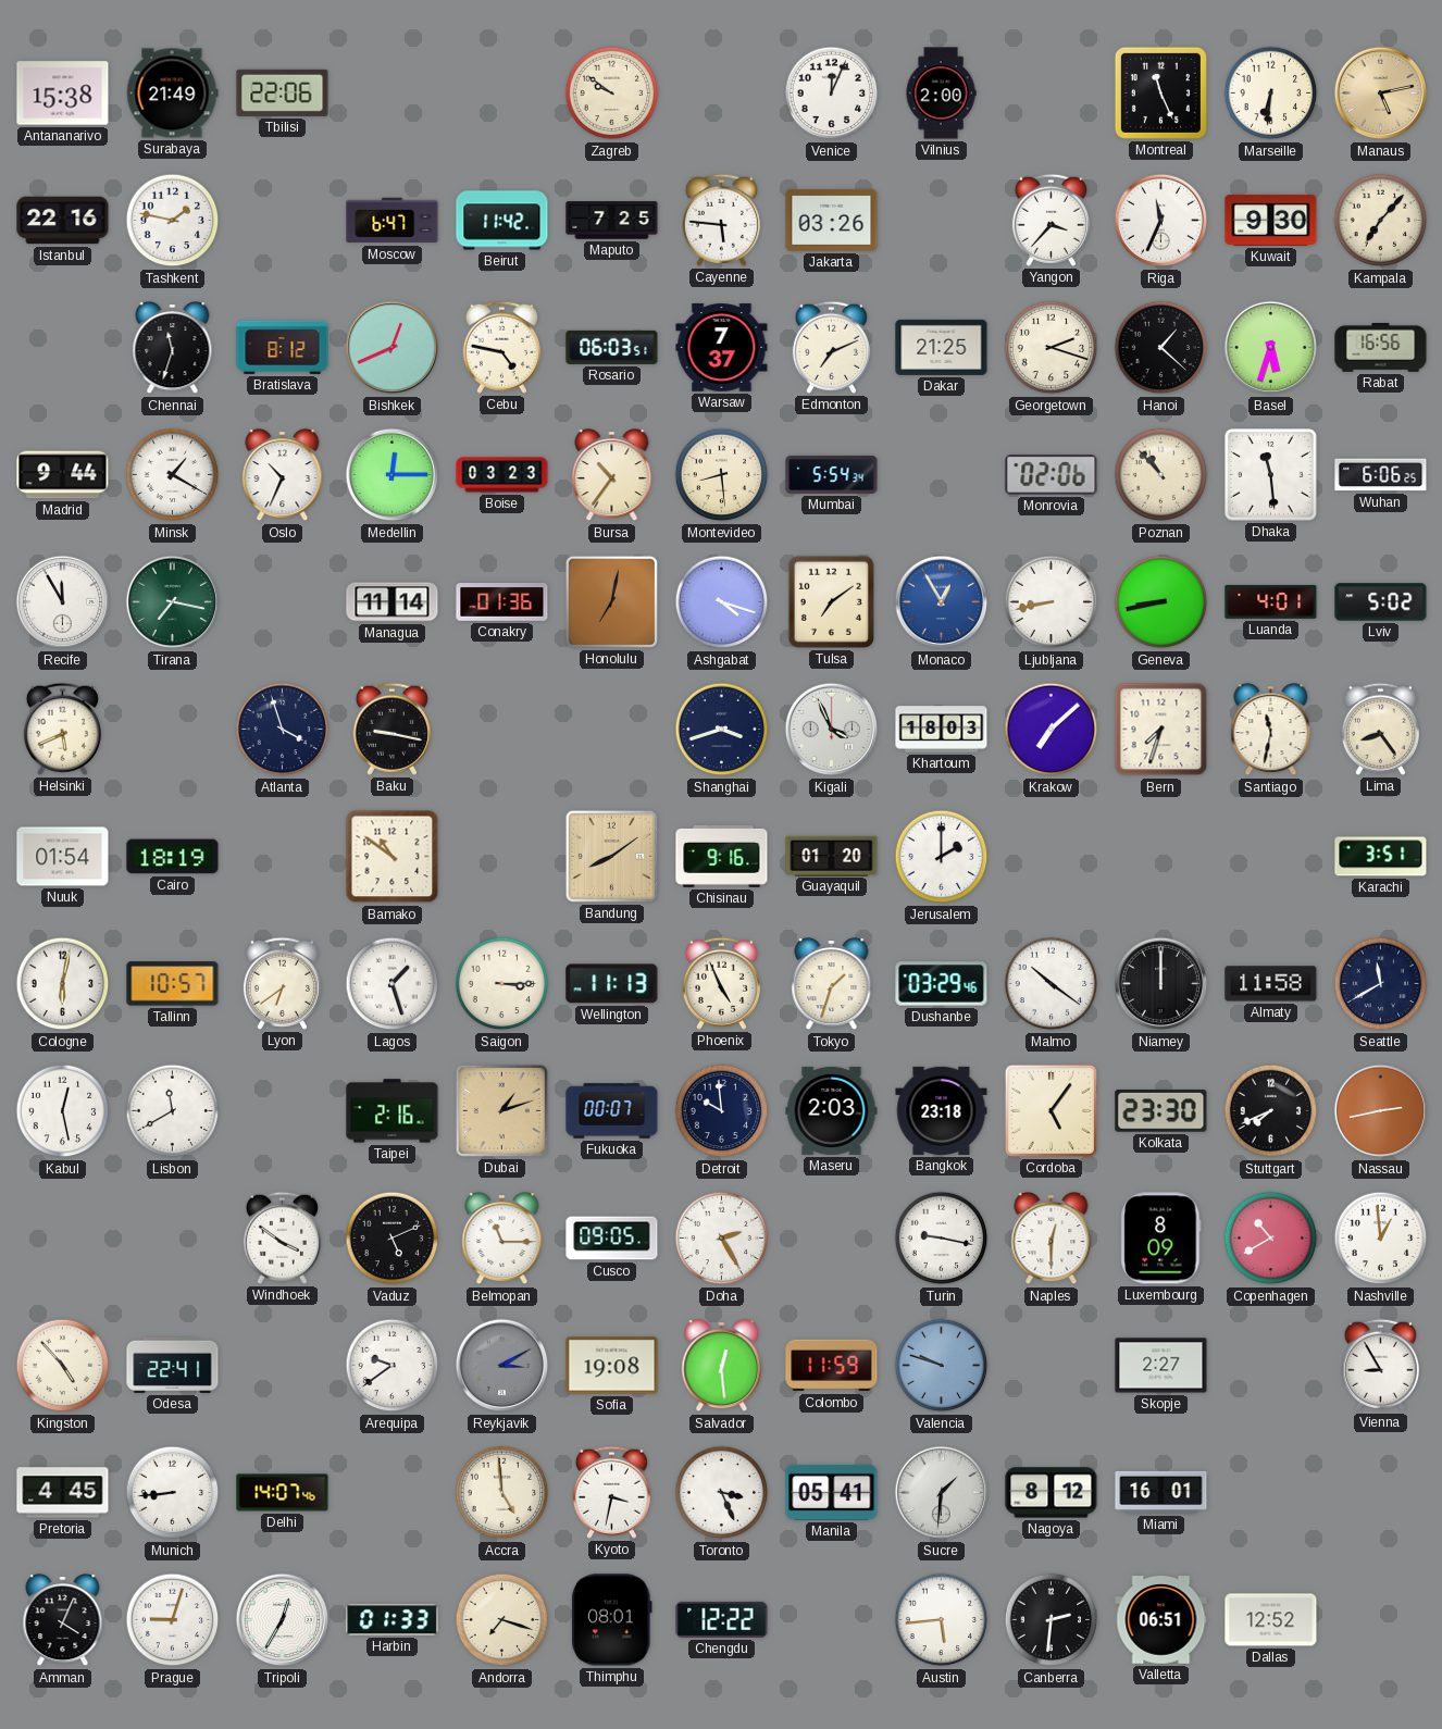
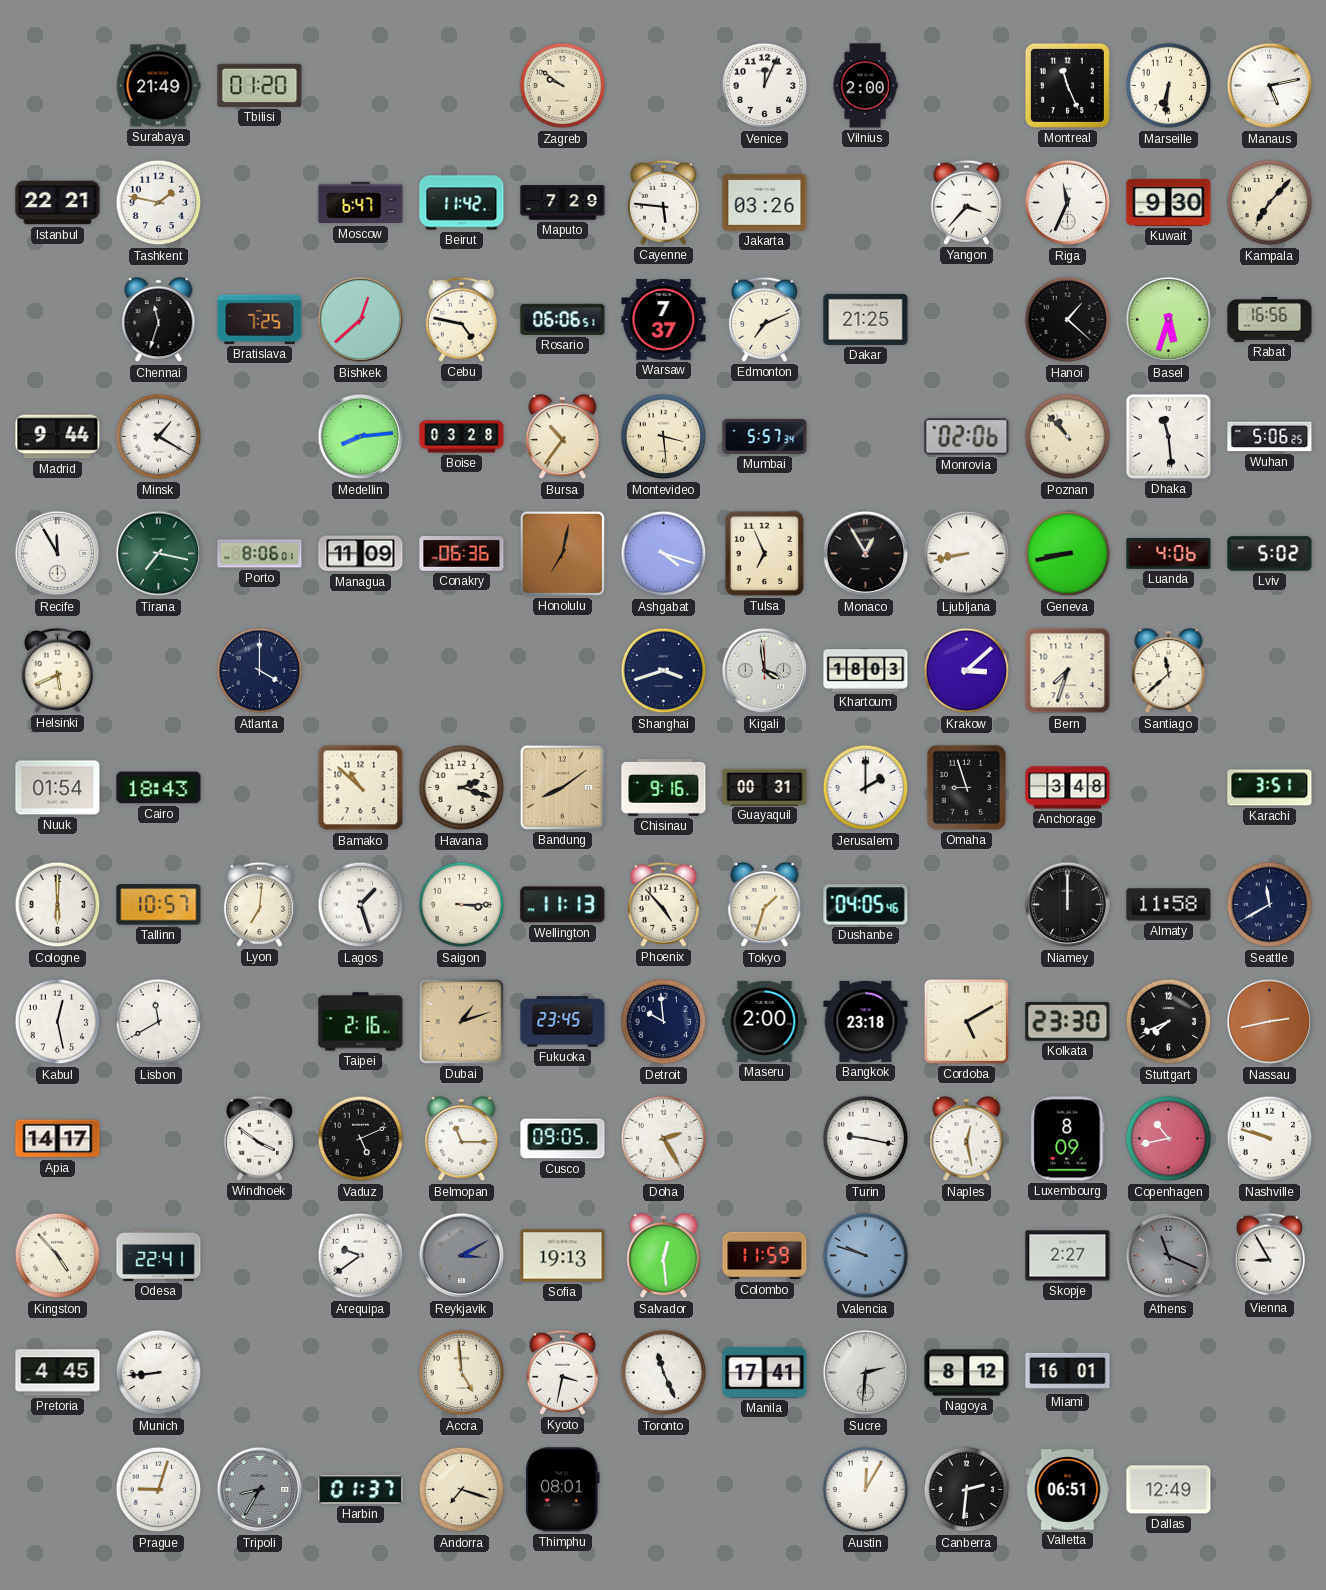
Antananarivo: 15:38 -> none
Tbilisi: 22:06 -> 01:20
Manaus dial: champagne -> white
Istanbul: 22:16 -> 22:21
Maputo: 7:25 -> 7:29
Bratislava: 8:12 -> 7:25
Bishkek: 12:41 -> 12:38
Rosario: 06:03 -> 06:06
Georgetown: 2:18 -> none
Oslo: 10:34 -> none
Medellin: 12:15 -> 8:14
Boise: 03:23 -> 03:28
Montevideo: 8:29 -> 3:29
Mumbai: 5:54 -> 5:57
Wuhan: 6:06 -> 5:06
Porto: none -> 8:06
Managua: 11:14 -> 11:09
Conakry: 01:36 -> 06:36
Tulsa: 7:09 -> 6:56
Monaco dial: blue -> black
Luanda: 4:01 -> 4:06
Atlanta: 3:57 -> 4:00
Baku: 9:17 -> none
Kigali: 3:56 -> 3:59
Krakow: 7:08 -> 3:08
Santiago: 11:32 -> 11:38
Lima: 8:24 -> none
Cairo: 18:19 -> 18:43
Bamako: 10:51 -> 10:52
Havana: none -> 2:18
Guayaquil: 01:20 -> 00:31
Omaha: none -> 8:57
Anchorage: none -> 3:48
Cologne: 6:02 -> 6:00
Lyon: 6:39 -> 7:01
Phoenix: 4:56 -> 4:53
Dushanbe: 03:29 -> 04:05
Malmo: 10:21 -> none
Fukuoka: 00:07 -> 23:45
Maseru: 2:03 -> 2:00
Cordoba: 5:06 -> 5:10
Apia: none -> 14:17
Naples: 12:30 -> 12:28
Copenhagen: 10:40 -> 10:43
Nashville: 12:59 -> 9:48
Sofia: 19:08 -> 19:13
Athens: none -> 11:19
Delhi: 14:07 -> none
Toronto: 3:26 -> 11:26
Manila: 05:41 -> 17:41
Sucre: 1:31 -> 2:31
Amman: 4:04 -> none
Tripoli: 12:35 -> 8:35
Tripoli dial: white -> grey
Harbin: 01:33 -> 01:37
Chengdu: 12:22 -> none
Austin: 5:44 -> 12:05
Dallas: 12:52 -> 12:49
